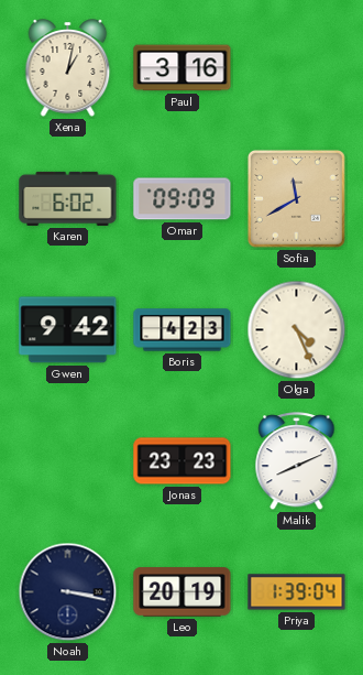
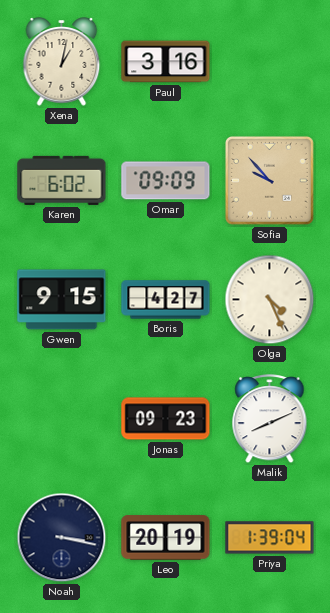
Sofia: 11:40 -> 9:53
Gwen: 9:42 -> 9:15
Boris: 4:23 -> 4:27
Jonas: 23:23 -> 09:23
